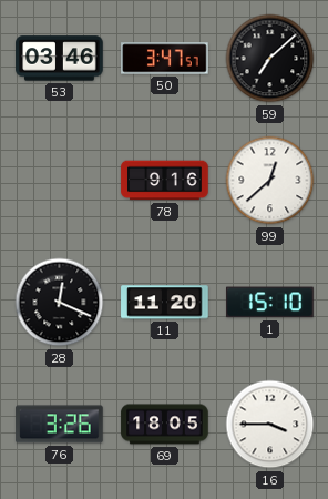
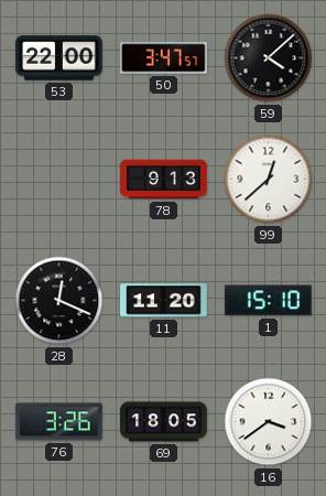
53: 03:46 -> 22:00
59: 7:08 -> 4:08
78: 9:16 -> 9:13
16: 3:45 -> 3:39
